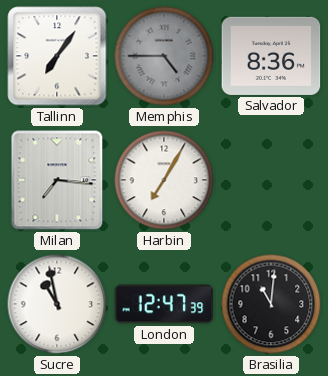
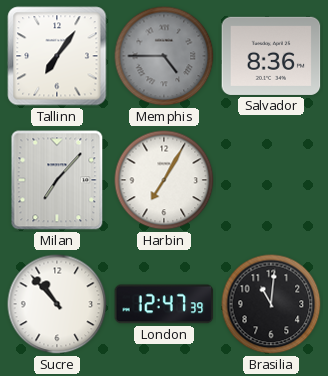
Milan: 7:16 -> 7:07
Sucre: 10:58 -> 10:53
